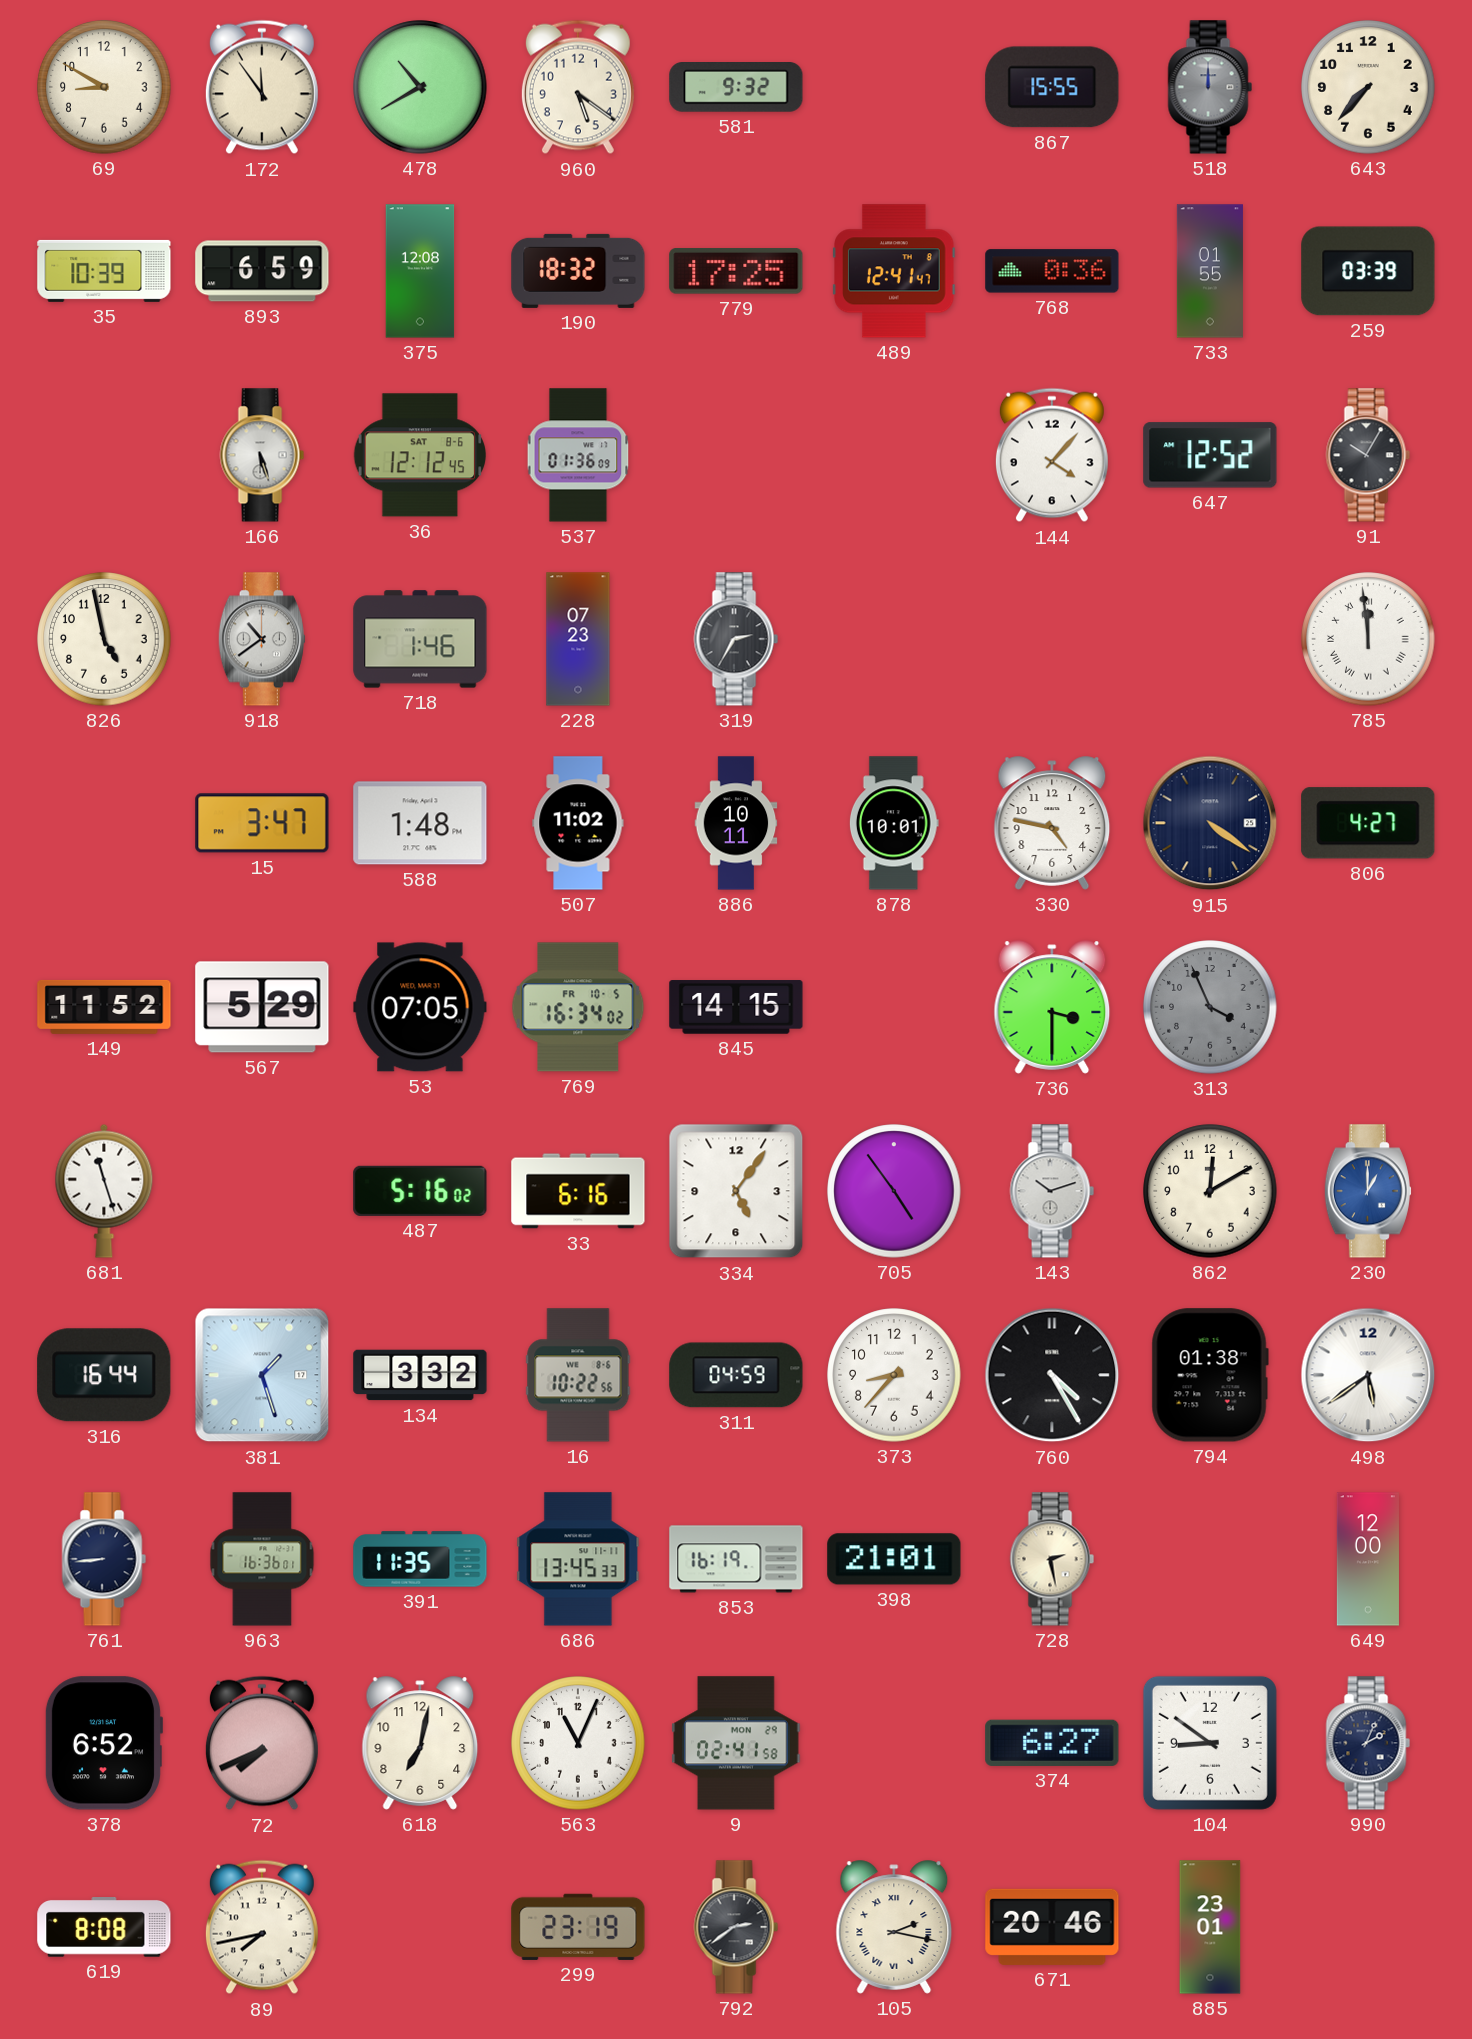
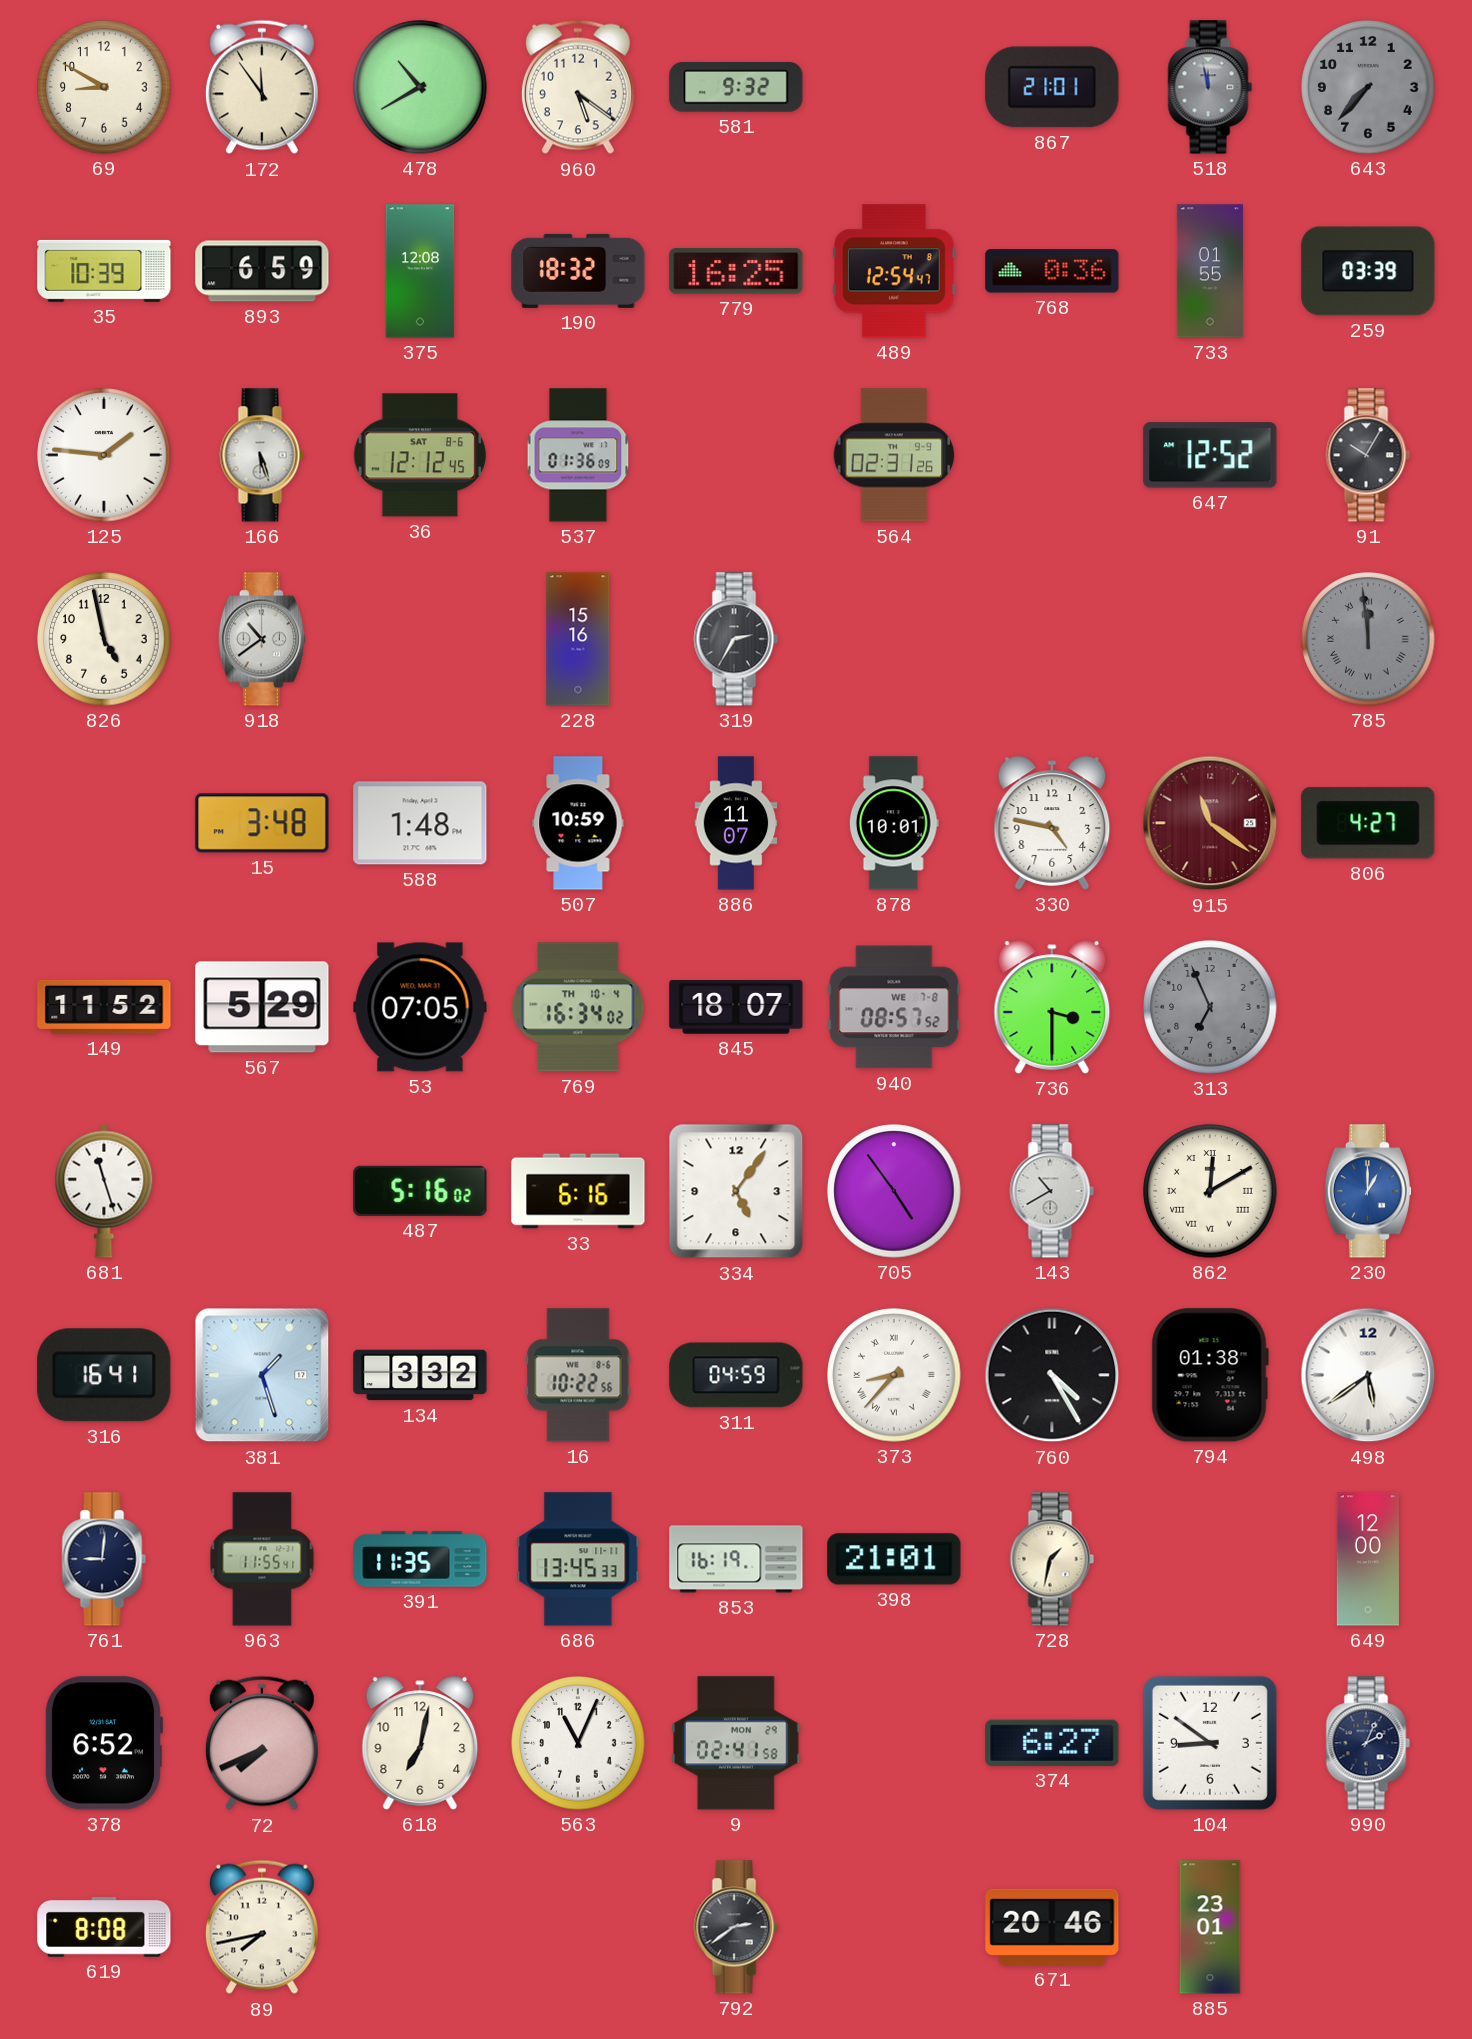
867: 15:55 -> 21:01
518: 12:00 -> 11:58
643 dial: cream -> grey
779: 17:25 -> 16:25
489: 12:41 -> 12:54
125: none -> 1:46
564: none -> 02:31
144: 4:07 -> none
718: 1:46 -> none
228: 07:23 -> 15:16
785 dial: white -> grey
15: 3:47 -> 3:48
507: 11:02 -> 10:59
886: 10:11 -> 11:07
915: 4:21 -> 11:21
915 dial: navy -> burgundy
769 date: FR 10-5 -> TH 10-4
845: 14:15 -> 18:07
940: none -> 08:57
313: 3:56 -> 6:56
143: 10:12 -> 10:40
862 numerals: Arabic -> Roman
316: 16:44 -> 16:41
373 numerals: Arabic -> Roman
761: 8:44 -> 9:01
963: 16:36 -> 11:55
728: 2:28 -> 1:32
299: 23:19 -> none
105: 2:17 -> none
